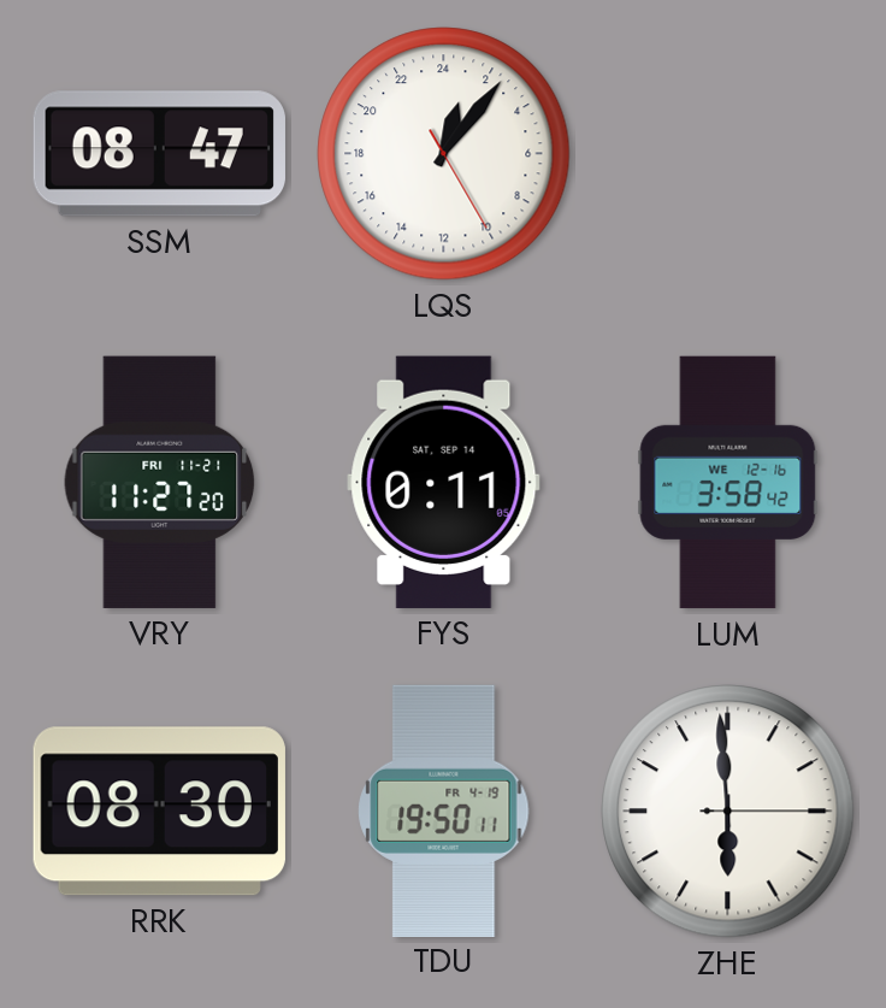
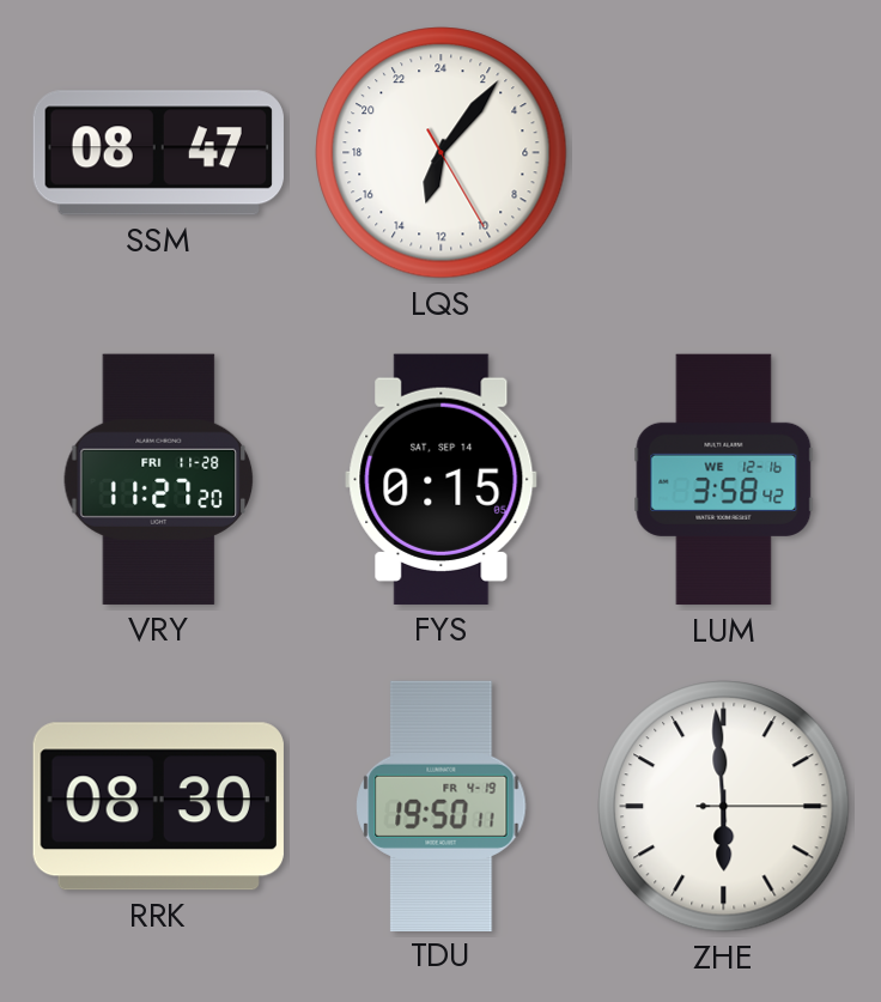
LQS: 1:06 -> 13:06
VRY date: FRI 11-21 -> FRI 11-28
FYS: 0:11 -> 0:15
